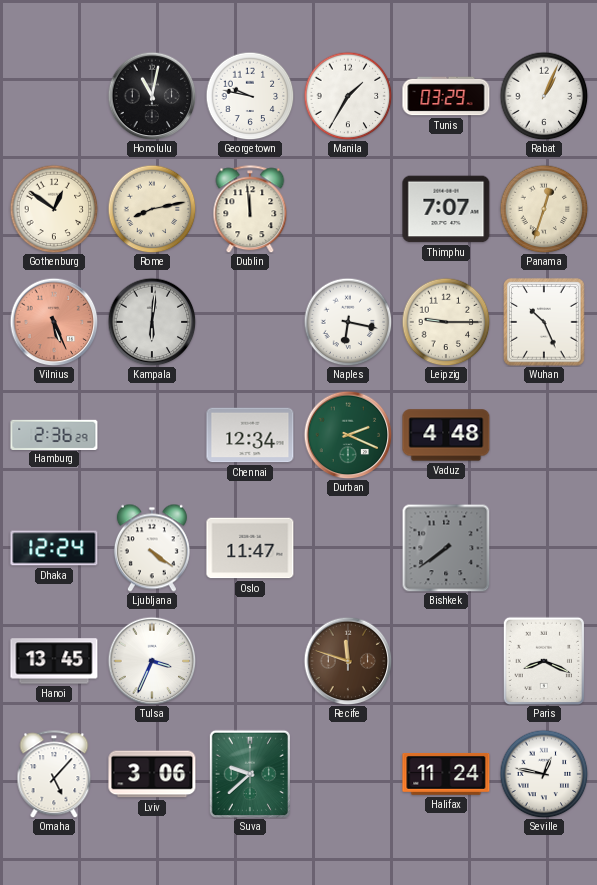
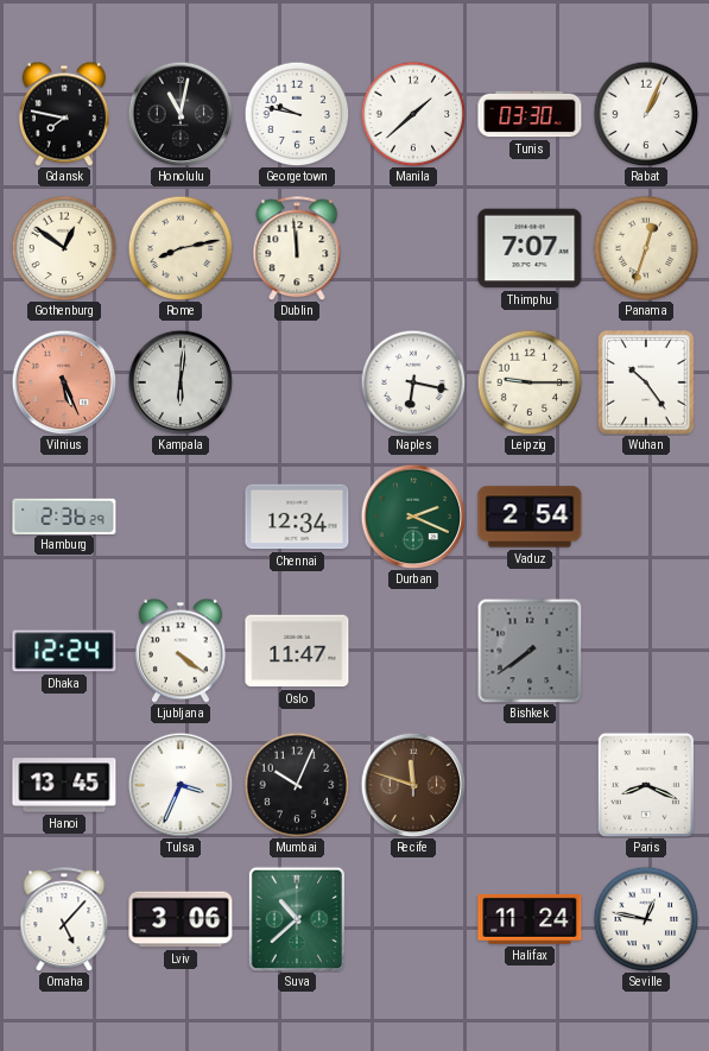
Gdansk: none -> 7:47
Manila: 1:35 -> 1:38
Tunis: 03:29 -> 03:30
Wuhan: 10:26 -> 10:24
Vaduz: 4:48 -> 2:54
Mumbai: none -> 10:04
Suva: 9:38 -> 10:38
